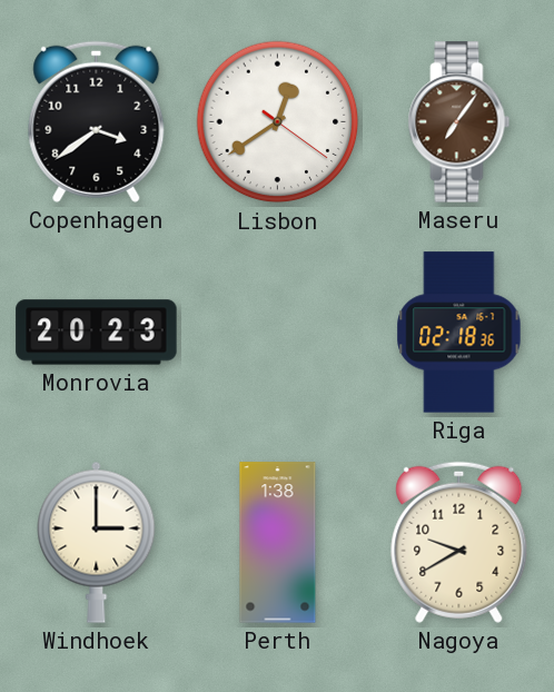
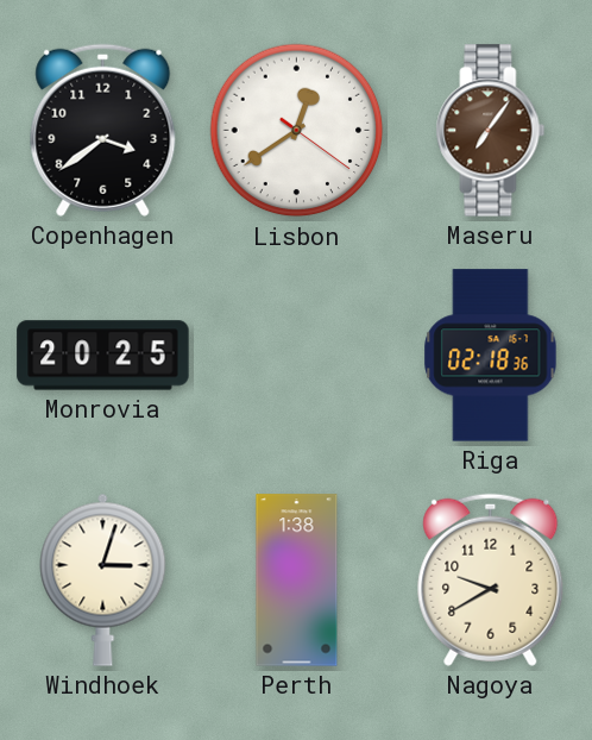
Monrovia: 20:23 -> 20:25
Windhoek: 3:00 -> 3:03
